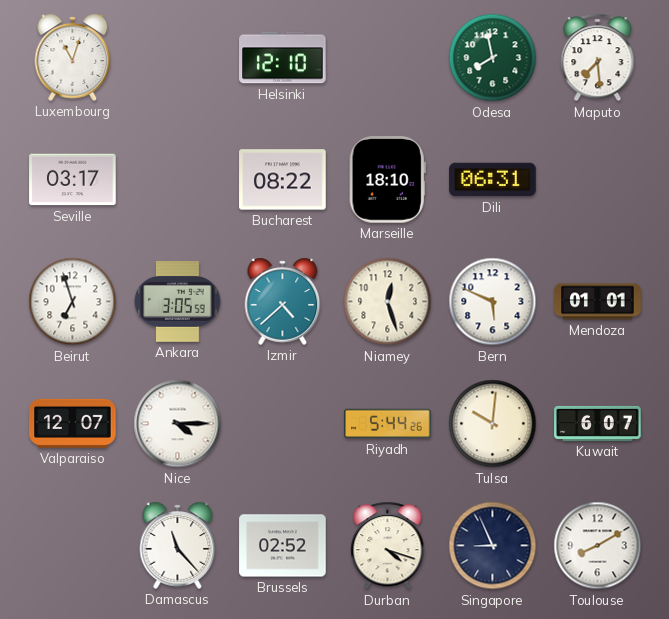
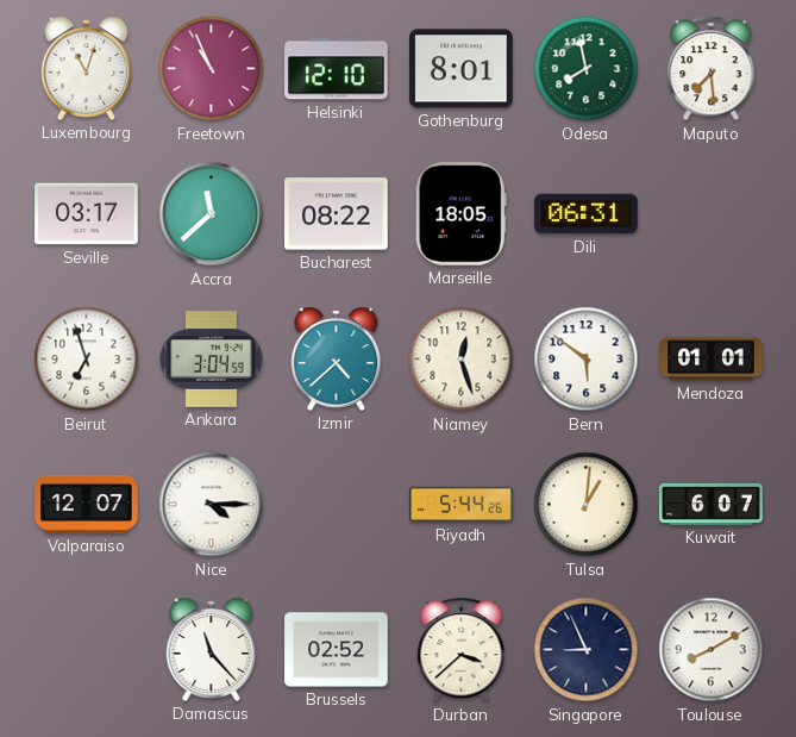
Freetown: none -> 10:56
Gothenburg: none -> 8:01
Accra: none -> 11:38
Marseille: 18:10 -> 18:05
Ankara: 3:05 -> 3:04
Bern: 5:49 -> 5:51
Tulsa: 10:01 -> 1:01
Durban: 4:18 -> 3:38
